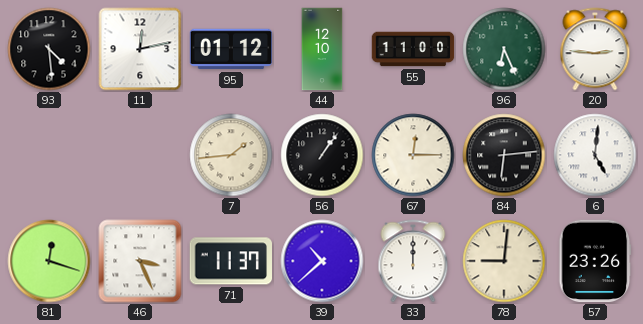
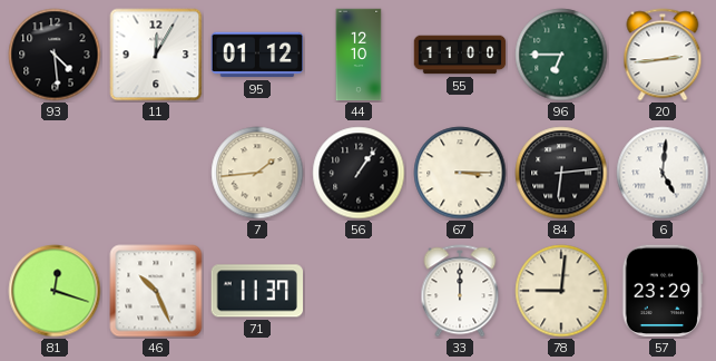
11: 12:13 -> 12:05
96: 6:26 -> 6:45
20: 2:46 -> 2:44
67: 12:15 -> 3:15
46: 3:26 -> 10:26
39: 10:38 -> none
57: 23:26 -> 23:29
